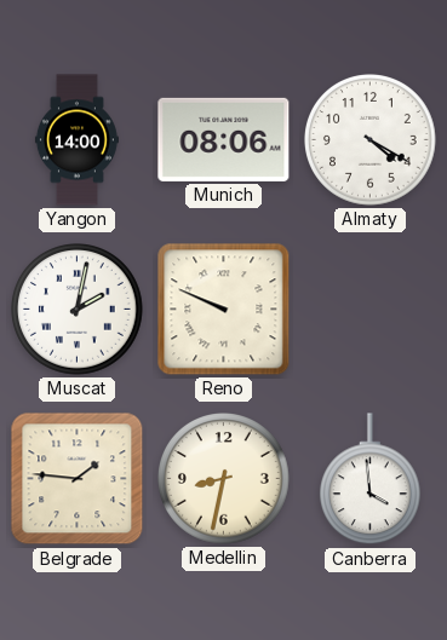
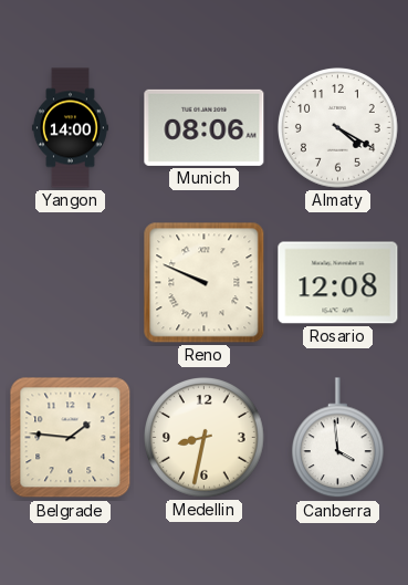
Muscat: 2:02 -> none
Rosario: none -> 12:08
